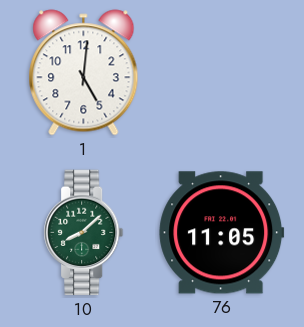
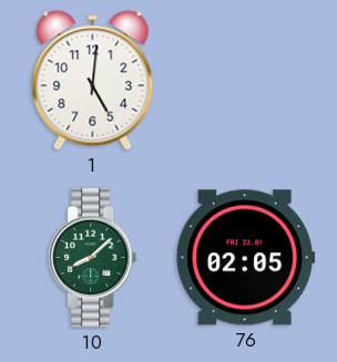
76: 11:05 -> 02:05
